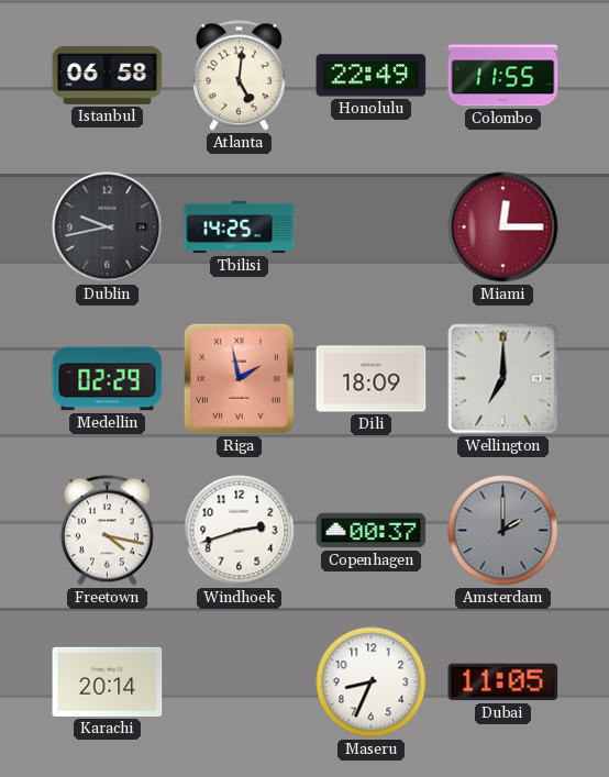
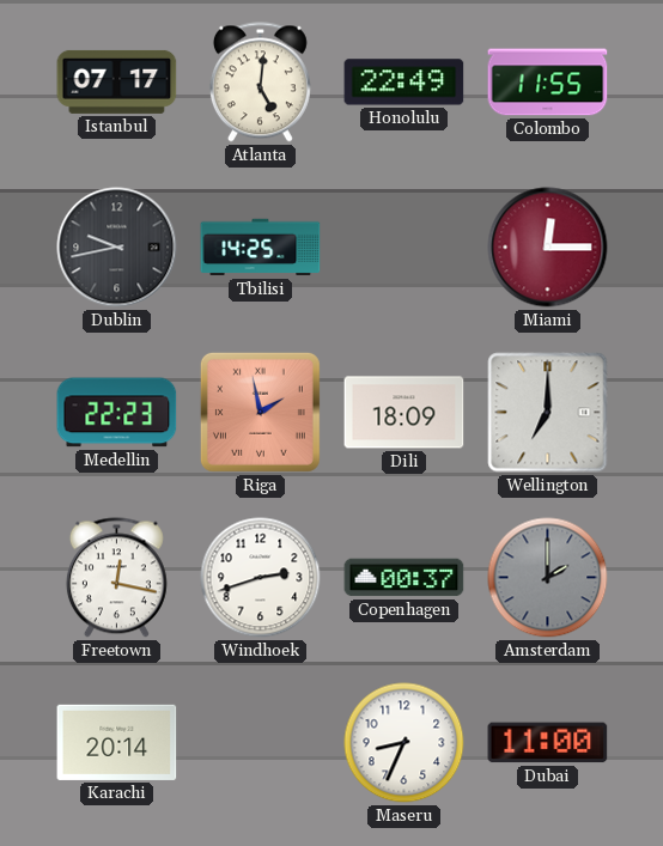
Istanbul: 06:58 -> 07:17
Medellin: 02:29 -> 22:23
Freetown: 4:17 -> 12:17
Dubai: 11:05 -> 11:00
